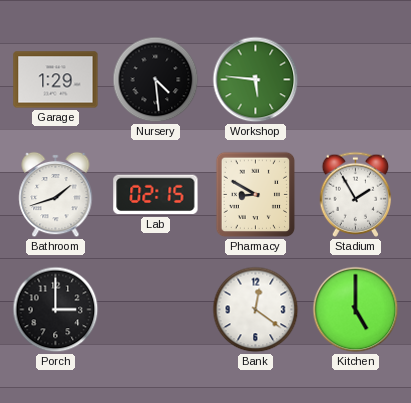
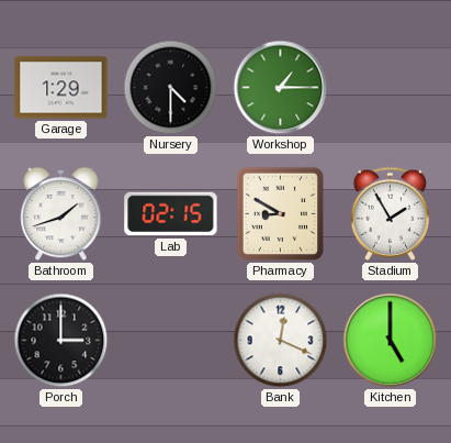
Nursery: 4:29 -> 4:30
Workshop: 5:46 -> 1:15
Bank: 12:21 -> 12:19
